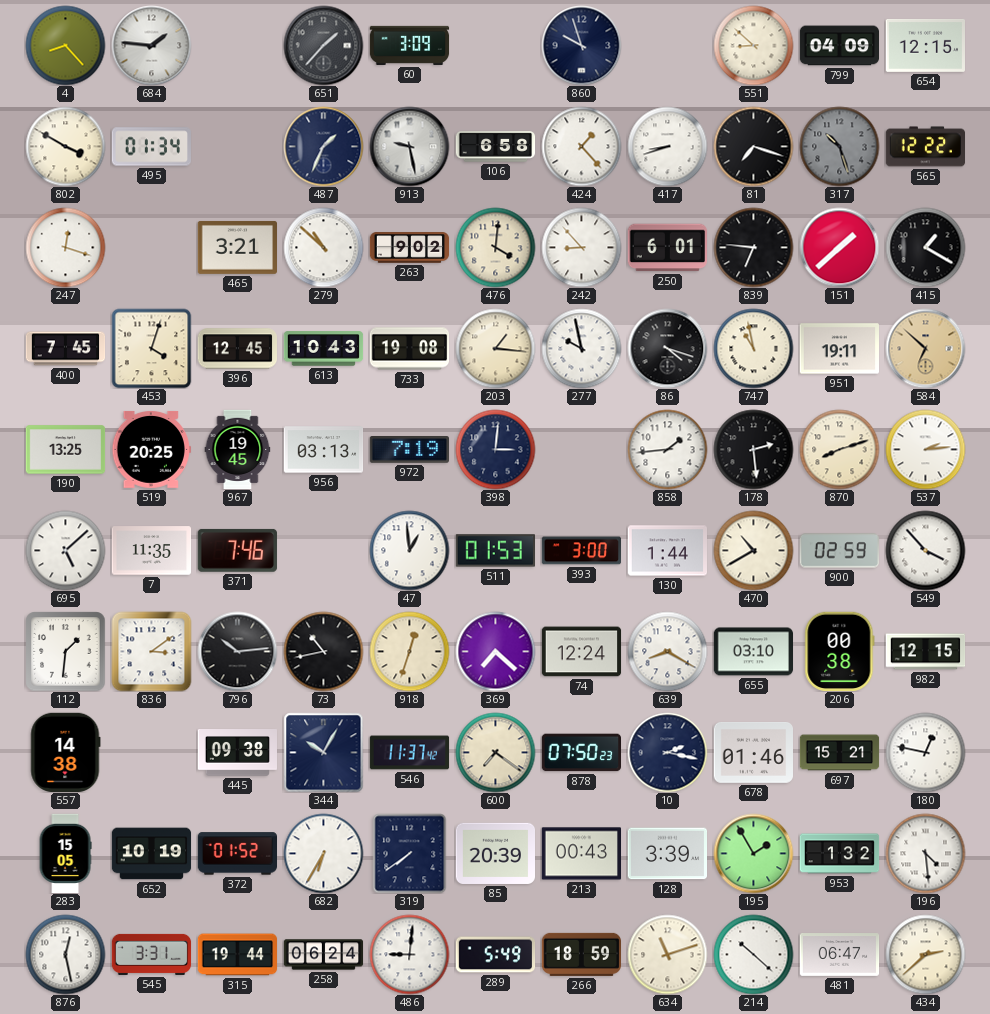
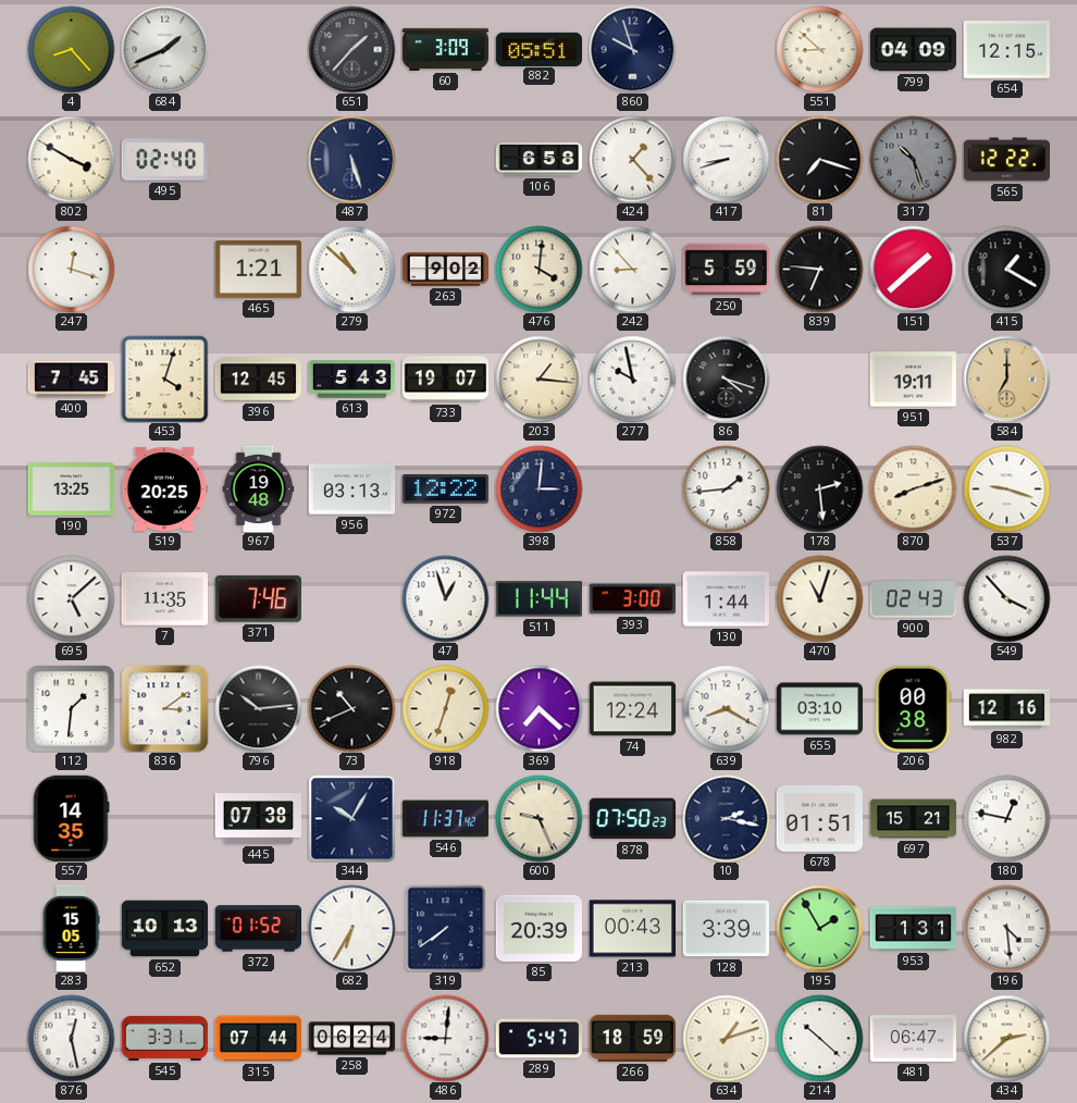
684: 1:46 -> 1:41
882: none -> 05:51
495: 01:34 -> 02:40
487: 1:34 -> 5:27
913: 9:28 -> none
465: 3:21 -> 1:21
250: 6:01 -> 5:59
613: 10:43 -> 5:43
733: 19:08 -> 19:07
747: 10:58 -> none
584: 6:52 -> 7:00
967: 19:45 -> 19:48
972: 7:19 -> 12:22
537: 2:14 -> 9:18
47: 12:59 -> 12:57
511: 01:53 -> 11:44
470: 10:40 -> 11:03
900: 02:59 -> 02:43
73: 10:43 -> 10:41
982: 12:15 -> 12:16
557: 14:38 -> 14:35
445: 09:38 -> 07:38
600: 7:21 -> 9:26
678: 01:46 -> 01:51
652: 10:19 -> 10:13
953: 1:32 -> 1:31
315: 19:44 -> 07:44
289: 5:49 -> 5:47
634: 11:12 -> 1:12
